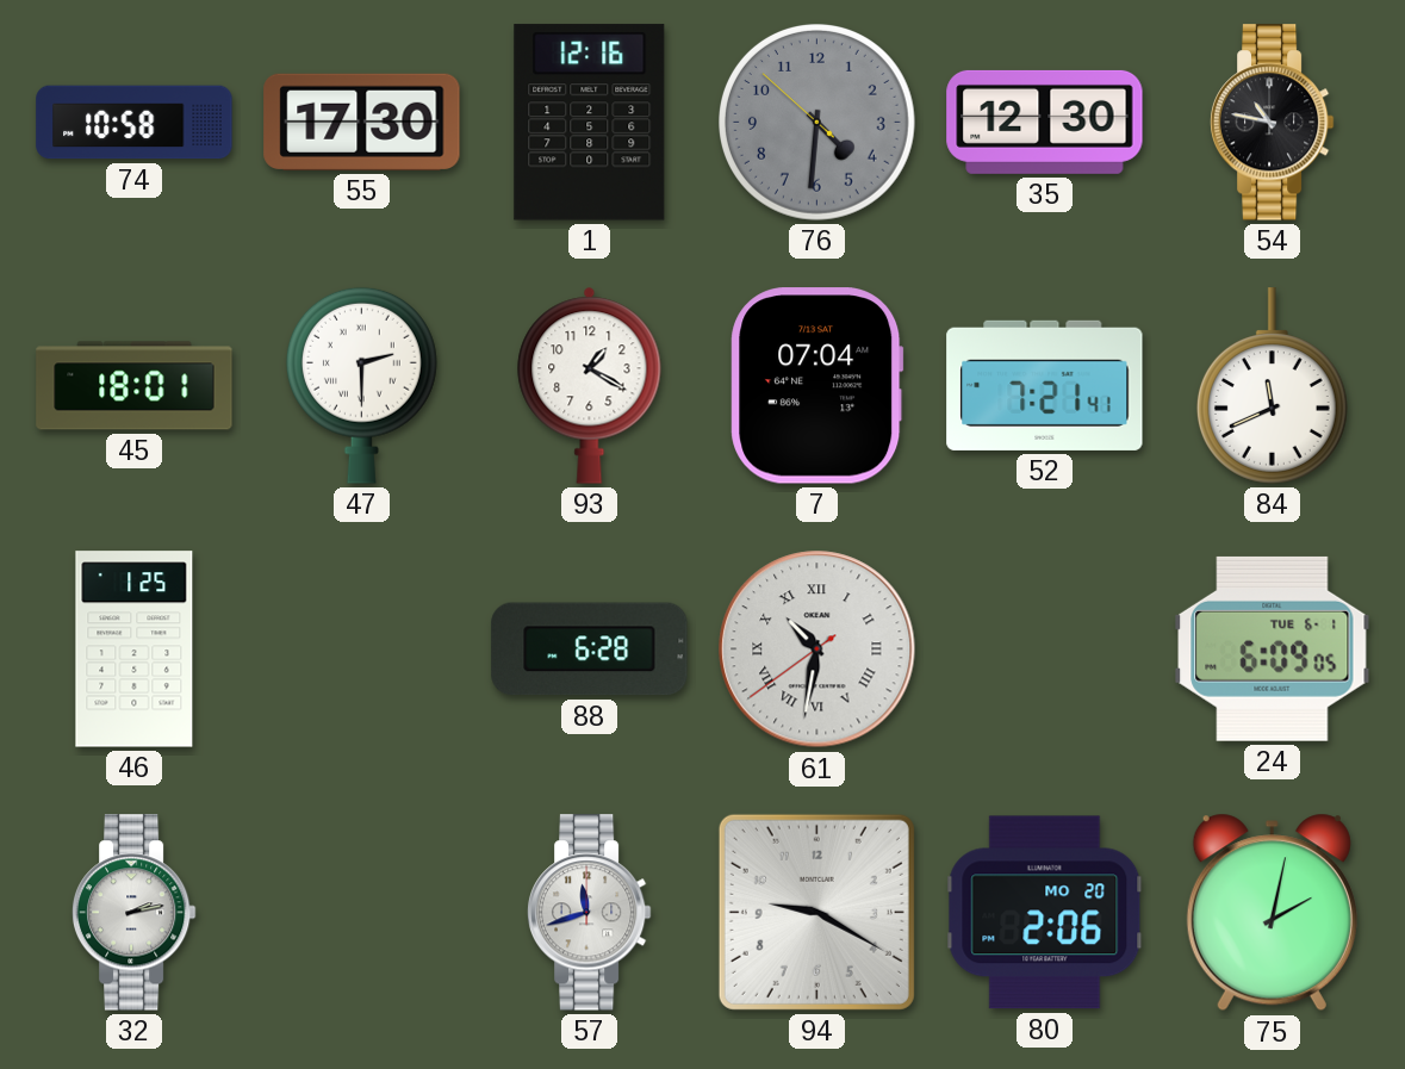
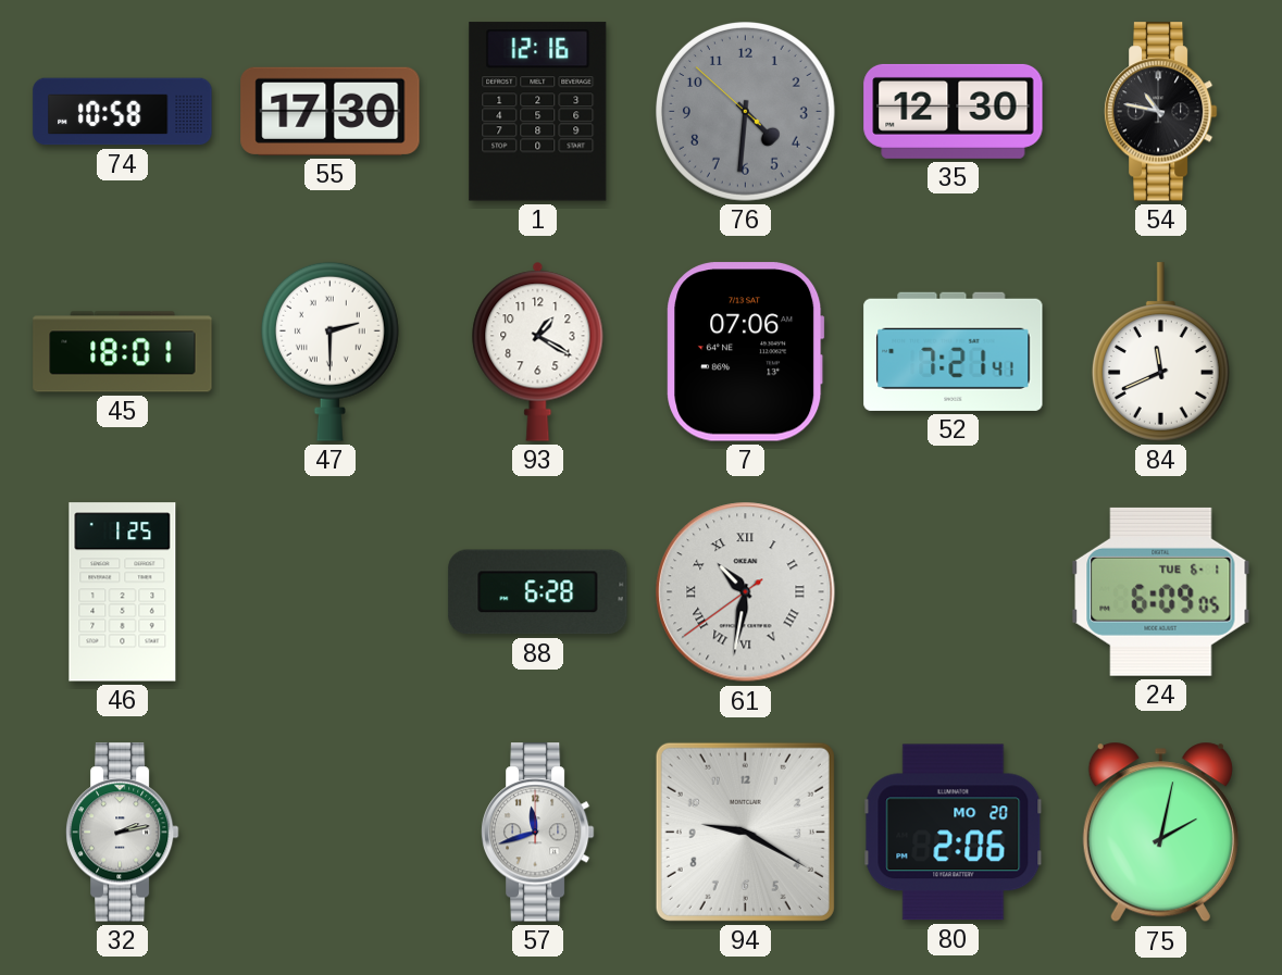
7: 07:04 -> 07:06
